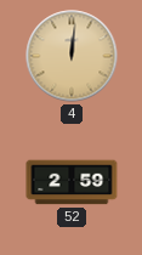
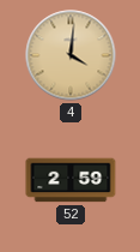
4: 12:01 -> 4:01
